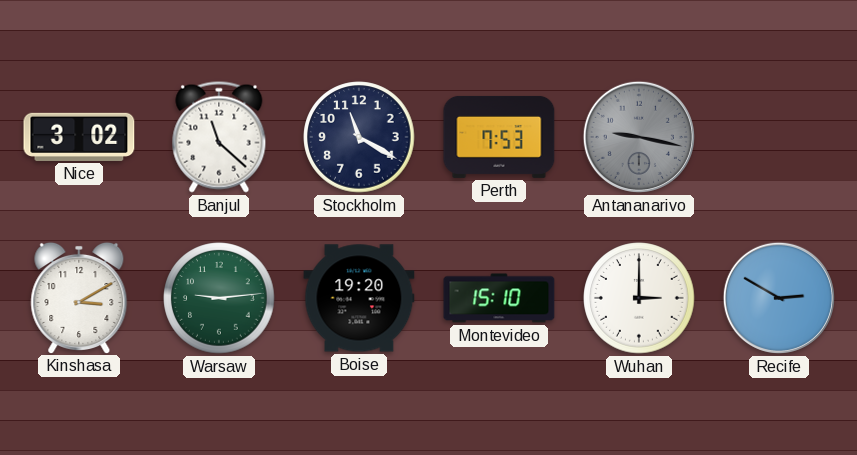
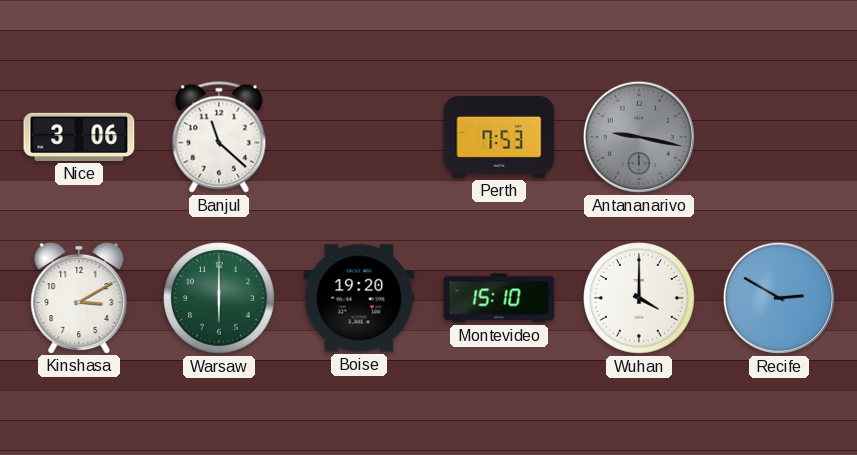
Nice: 3:02 -> 3:06
Stockholm: 11:20 -> none
Warsaw: 9:14 -> 6:00
Wuhan: 3:00 -> 4:00
